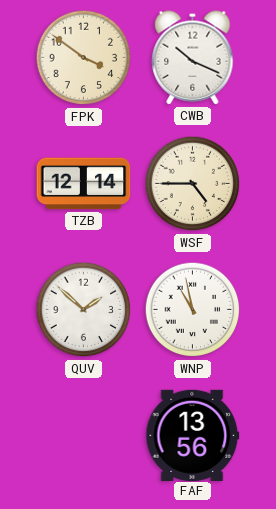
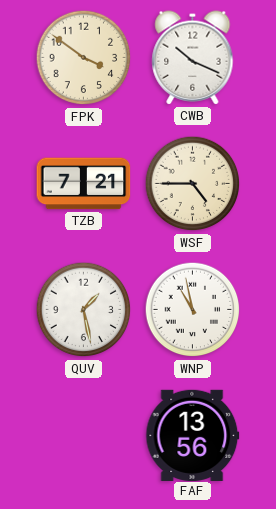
TZB: 12:14 -> 7:21
QUV: 1:52 -> 1:28
